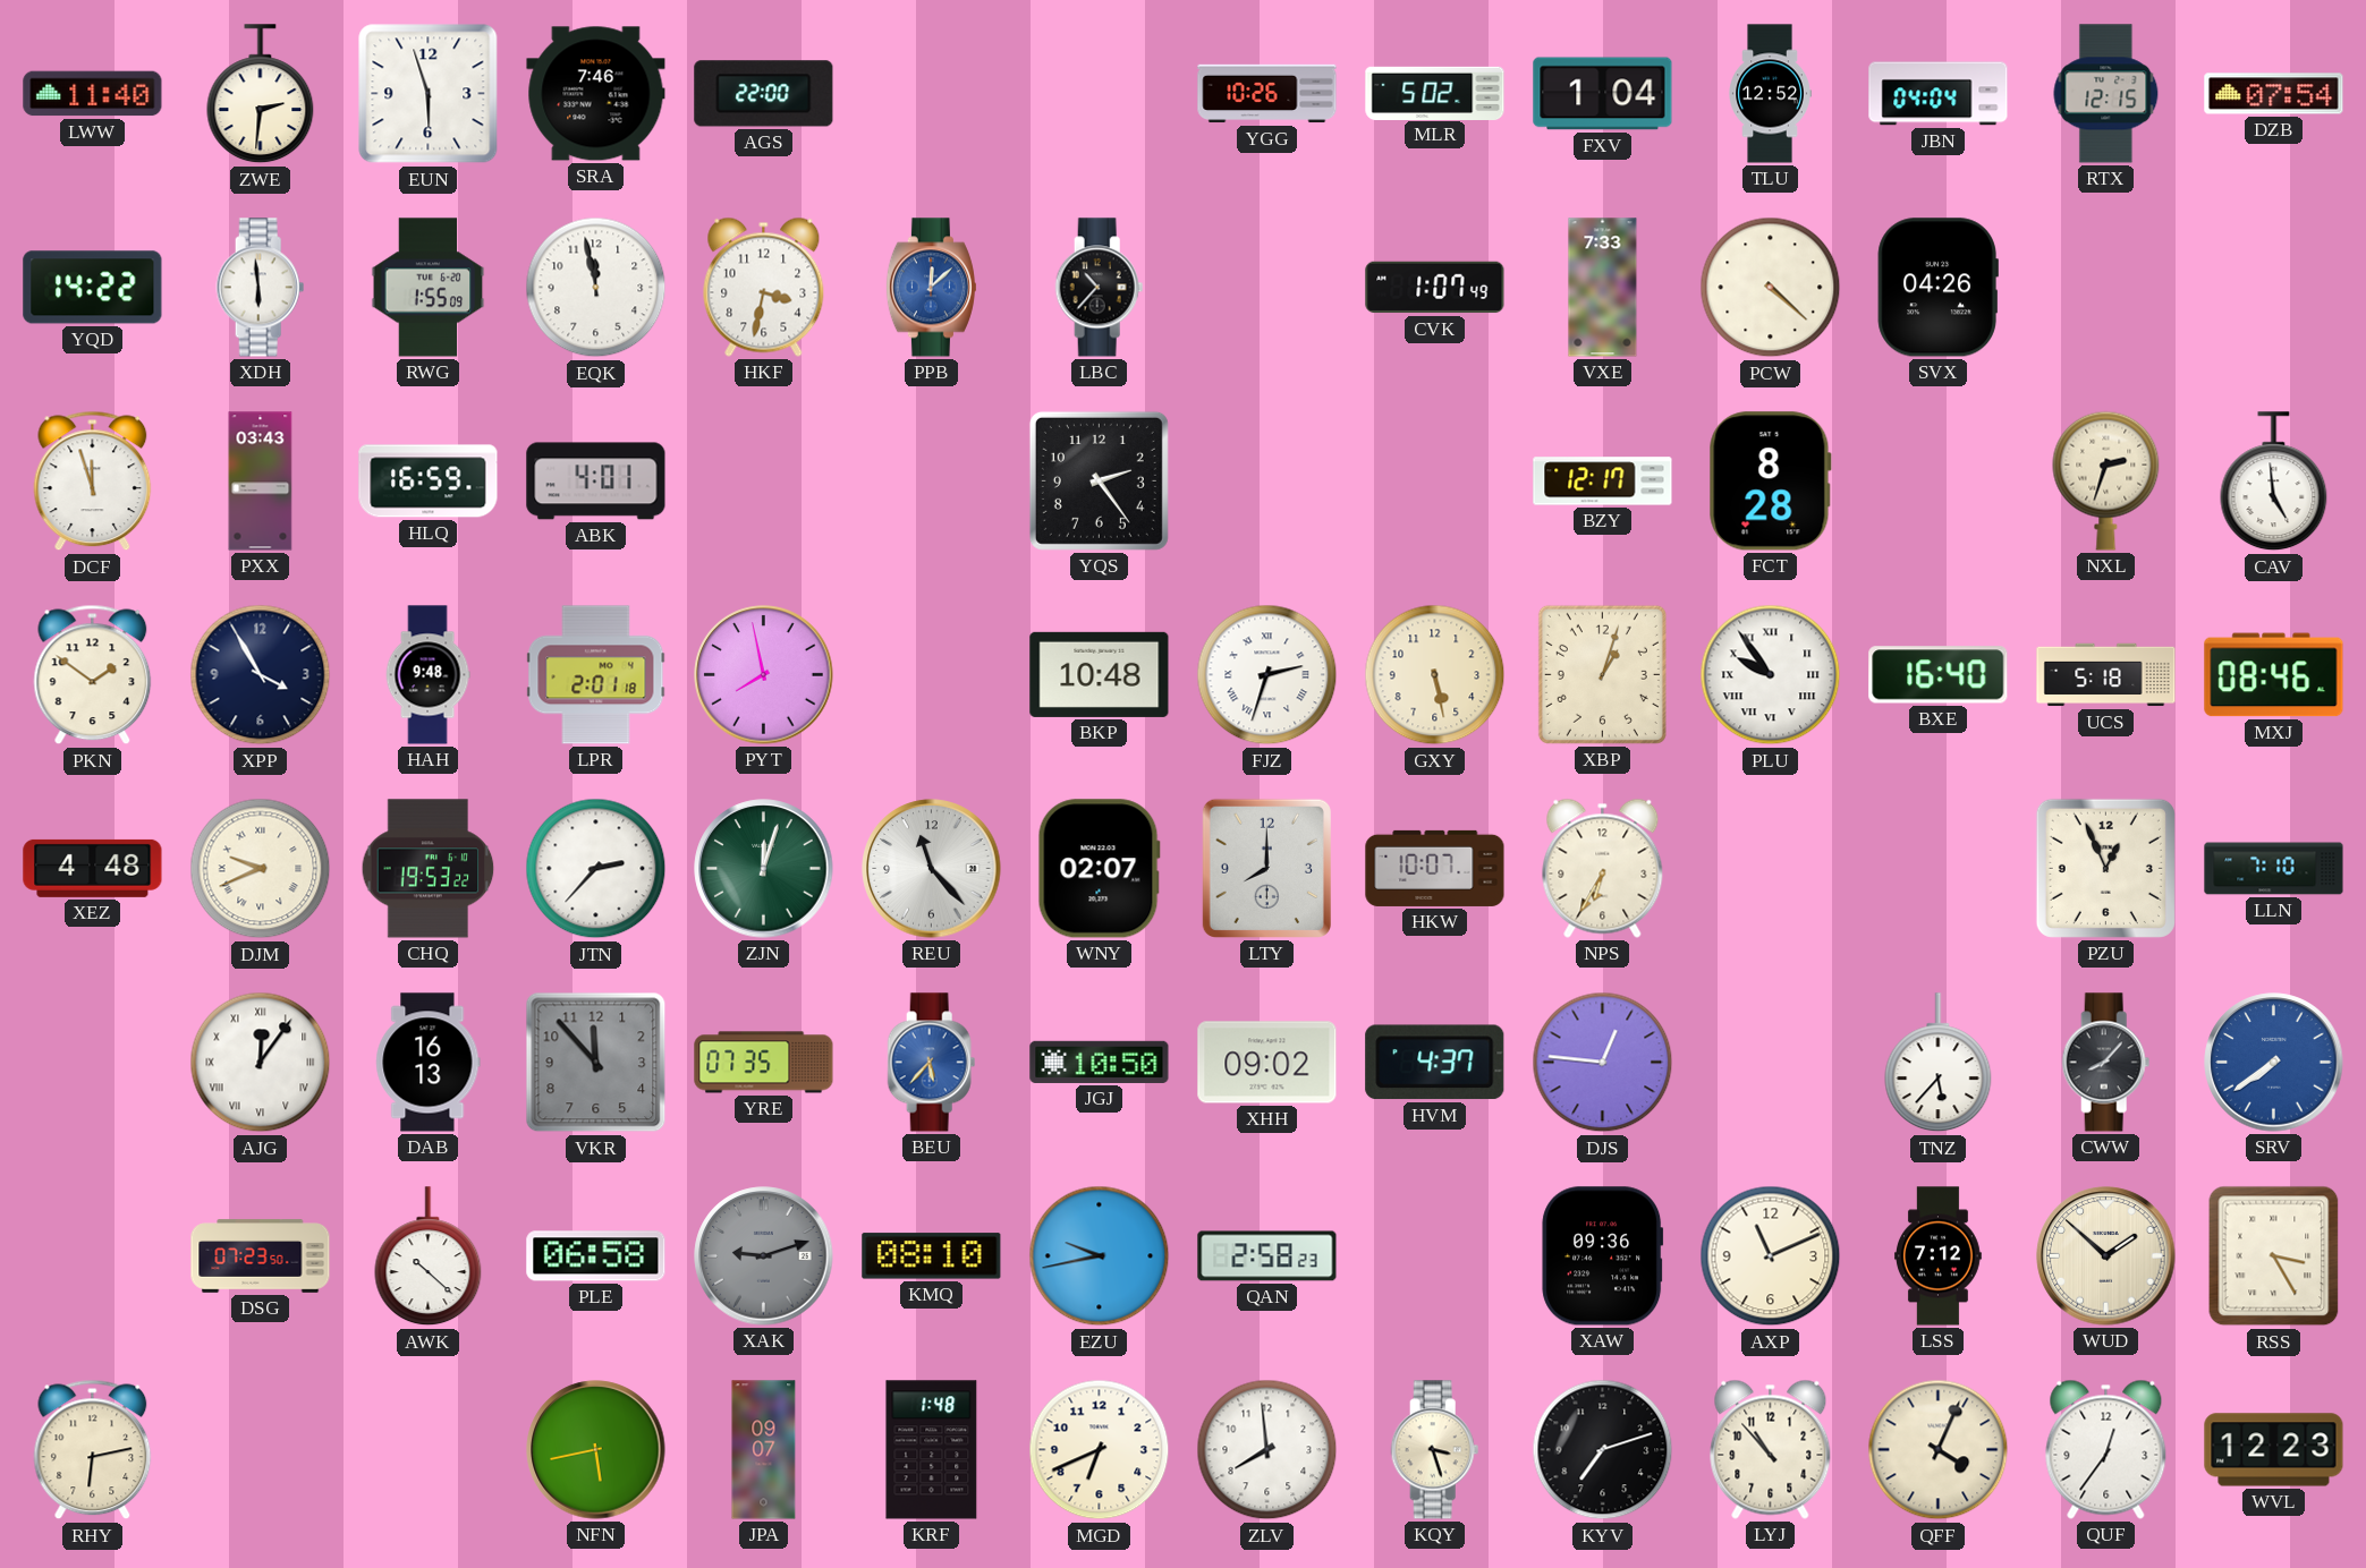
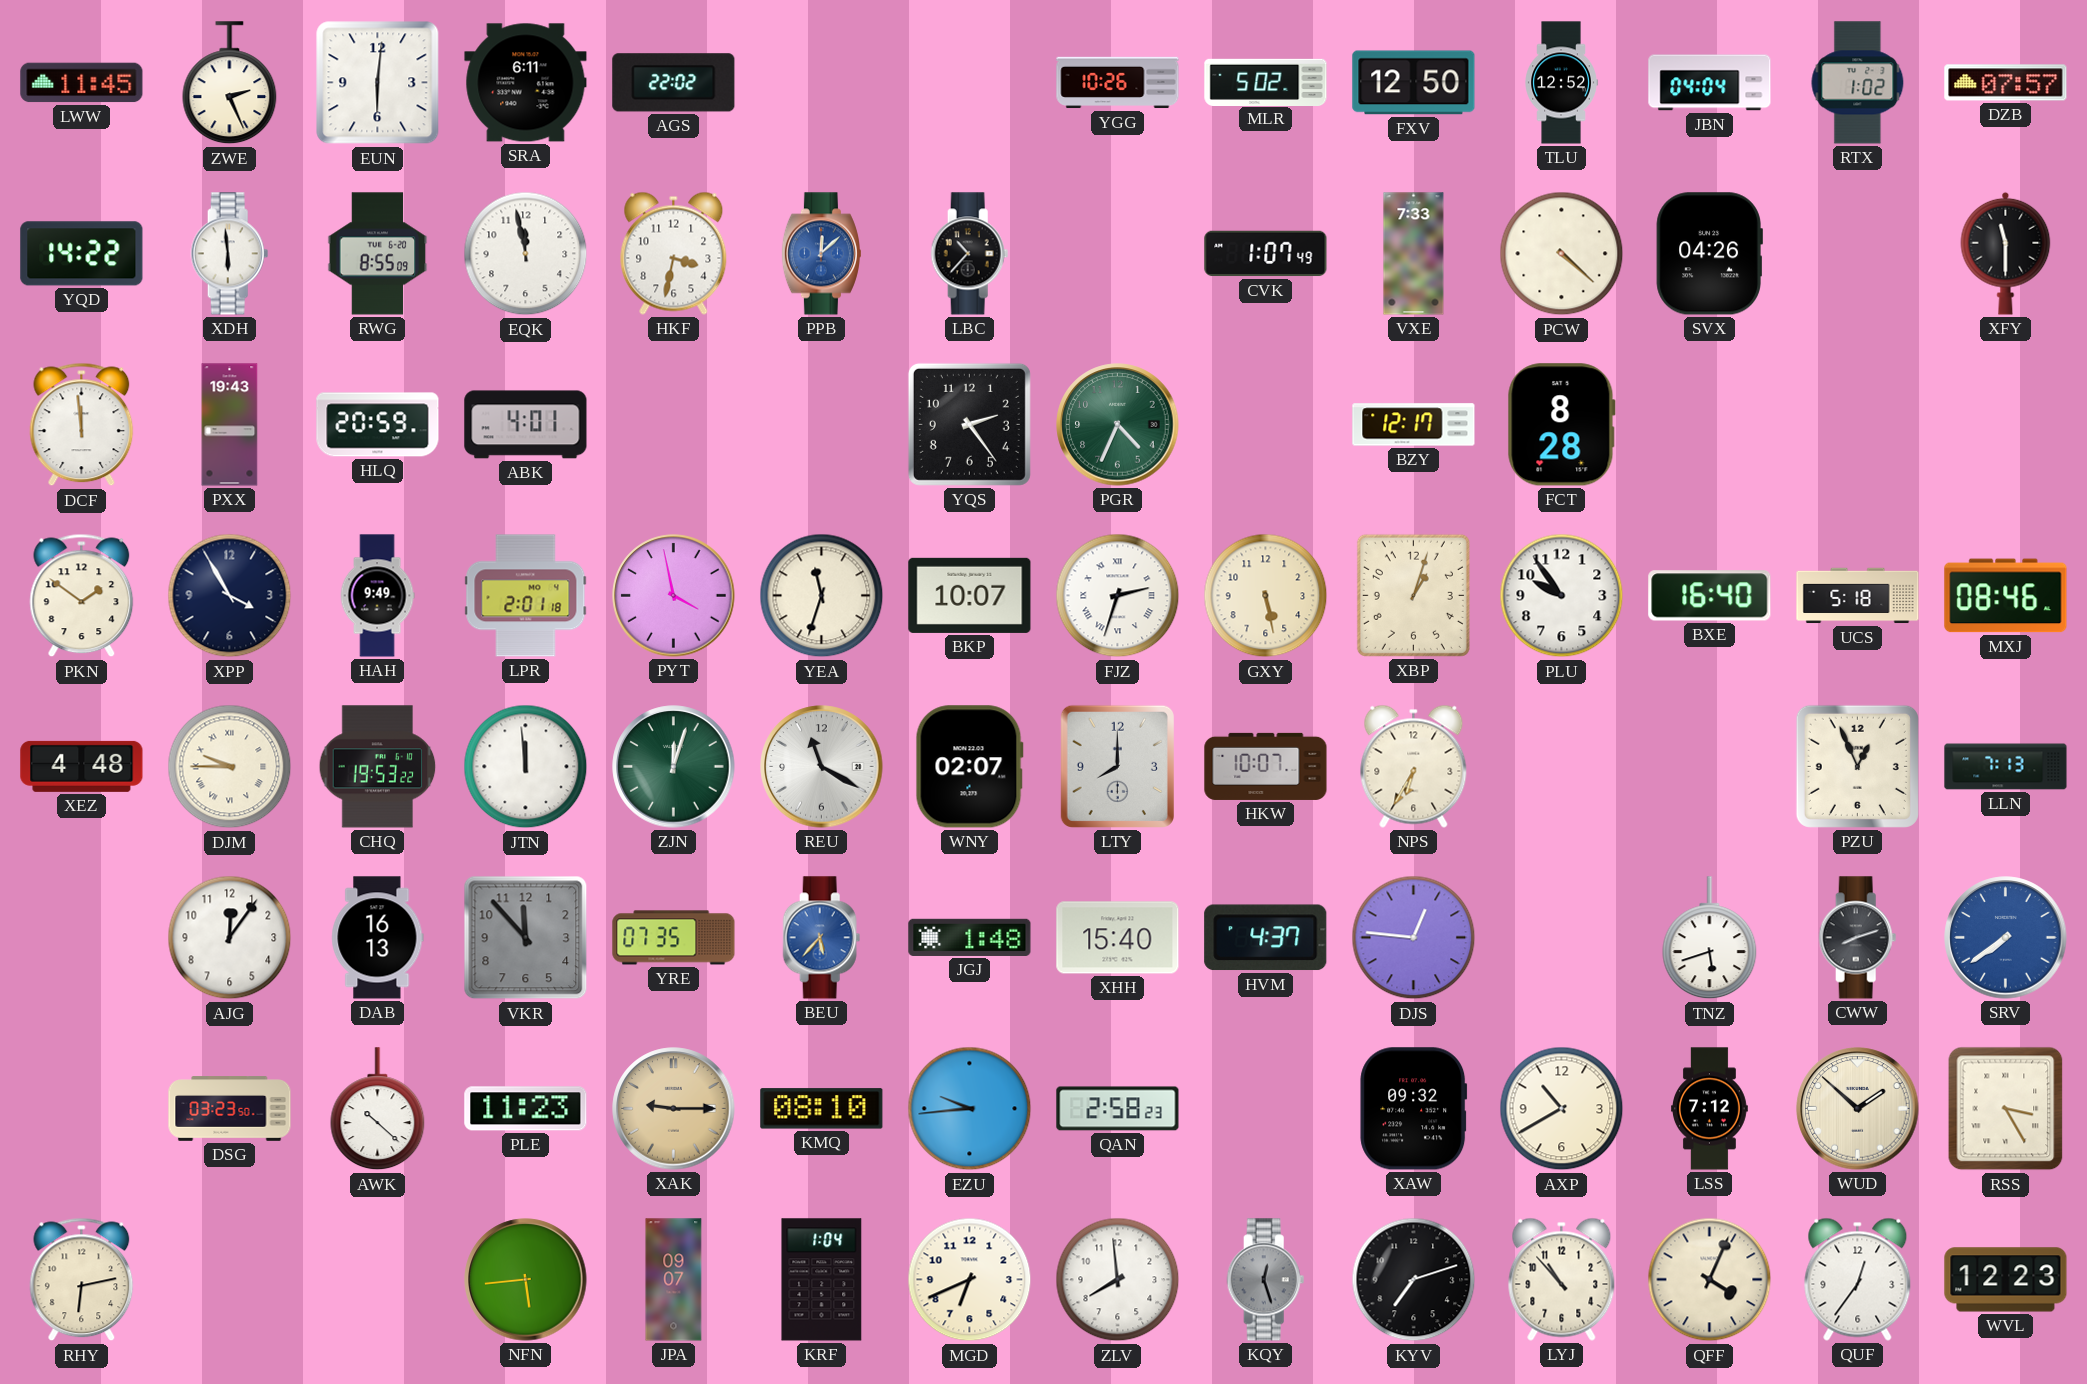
LWW: 11:40 -> 11:45
ZWE: 2:31 -> 2:26
EUN: 5:57 -> 6:01
SRA: 7:46 -> 6:11
AGS: 22:00 -> 22:02
FXV: 1:04 -> 12:50
RTX: 12:15 -> 1:02
DZB: 07:54 -> 07:57
RWG: 1:55 -> 8:55
XFY: none -> 11:30
DCF: 11:57 -> 11:59
PXX: 03:43 -> 19:43
HLQ: 16:59 -> 20:59
PGR: none -> 4:34
NXL: 2:33 -> none
CAV: 4:59 -> none
HAH: 9:48 -> 9:49
PYT: 7:58 -> 3:58
YEA: none -> 11:33
BKP: 10:48 -> 10:07
PLU numerals: Roman -> Arabic
DJM: 9:41 -> 9:45
JTN: 2:37 -> 11:59
REU: 11:23 -> 11:20
LLN: 7:10 -> 7:13
AJG numerals: Roman -> Arabic
JGJ: 10:50 -> 1:48
XHH: 09:02 -> 15:40
TNZ: 5:37 -> 5:42
CWW: 8:07 -> 8:12
DSG: 07:23 -> 03:23
PLE: 06:58 -> 11:23
XAK: 9:12 -> 9:15
XAK dial: grey -> champagne
EZU: 9:43 -> 9:44
XAW: 09:36 -> 09:32
AXP: 11:11 -> 10:40
NFN: 5:43 -> 5:44
KRF: 1:48 -> 1:04
KQY: 3:27 -> 12:27
KQY dial: cream -> grey
